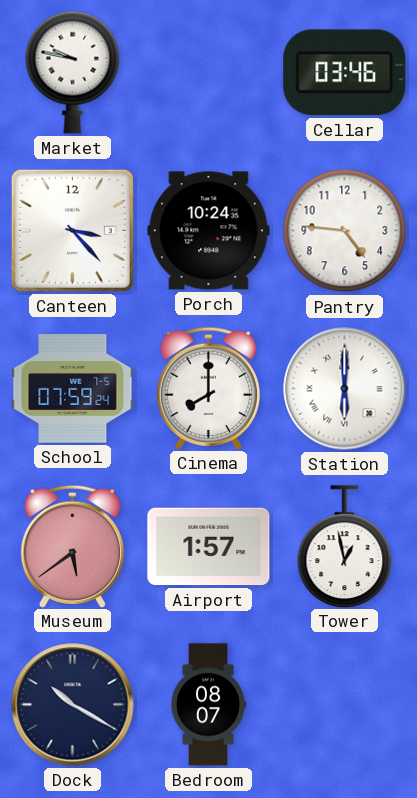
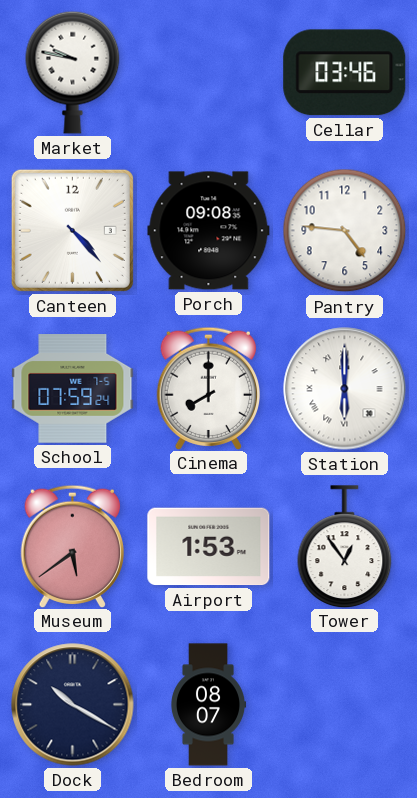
Canteen: 3:23 -> 4:23
Porch: 10:24 -> 09:08
Airport: 1:57 -> 1:53
Tower: 12:58 -> 12:54
